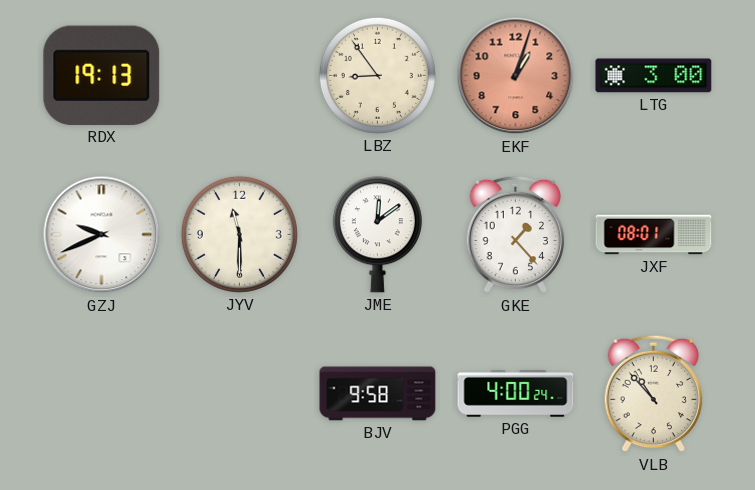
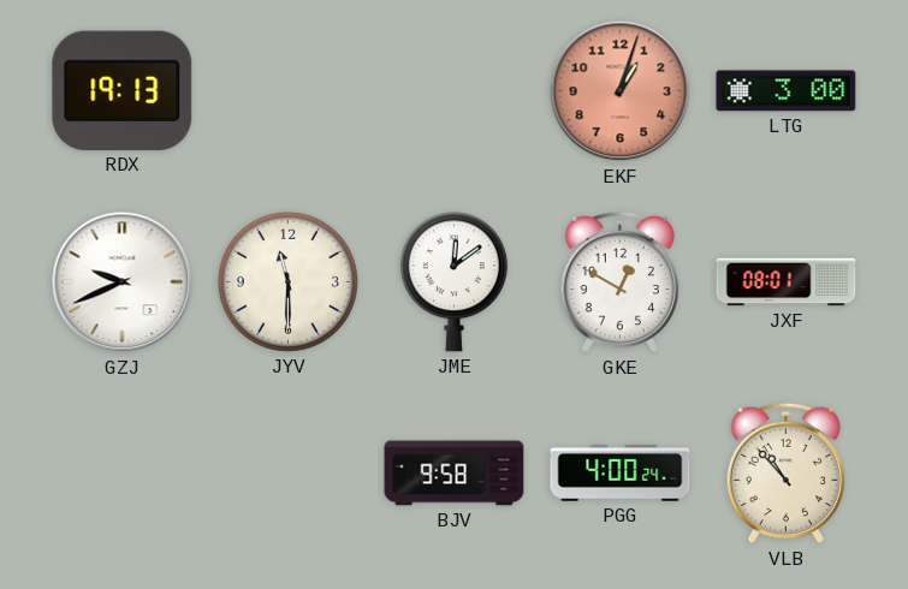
LBZ: 8:54 -> none
GKE: 1:23 -> 12:50
